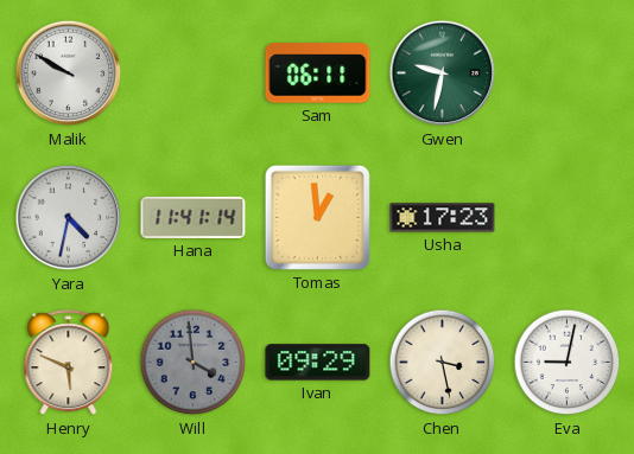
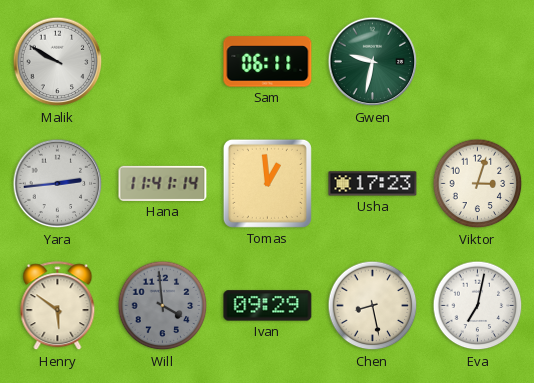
Yara: 4:32 -> 2:44
Viktor: none -> 3:03
Henry: 5:49 -> 5:51
Chen: 3:28 -> 8:28
Eva: 9:02 -> 7:02
